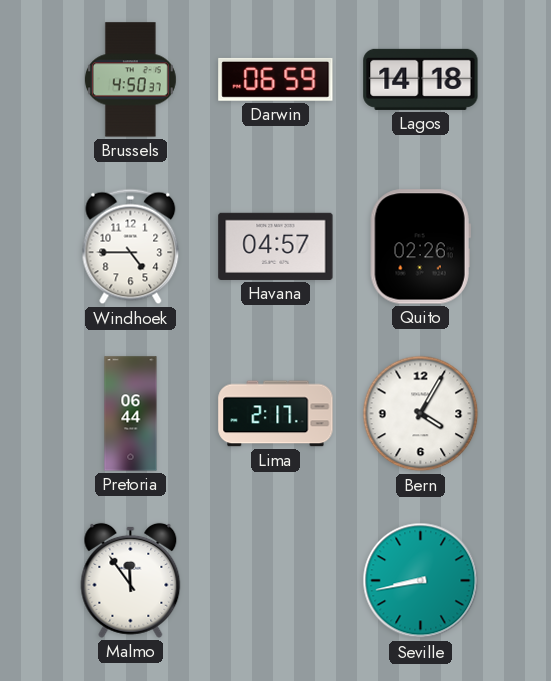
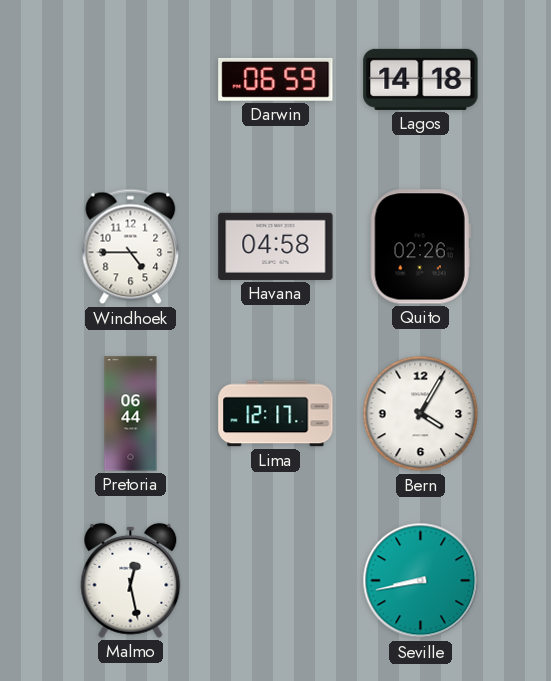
Brussels: 4:50 -> none
Havana: 04:57 -> 04:58
Lima: 2:17 -> 12:17
Malmo: 11:54 -> 12:28
